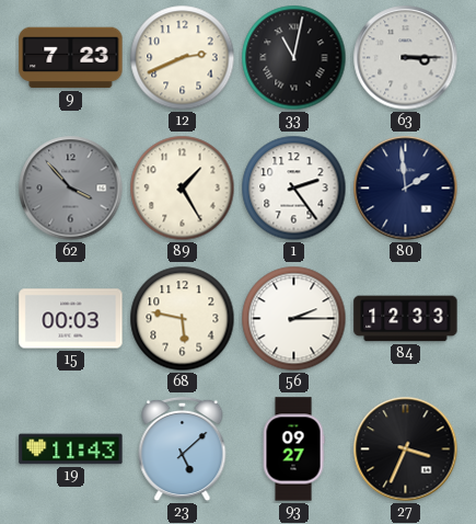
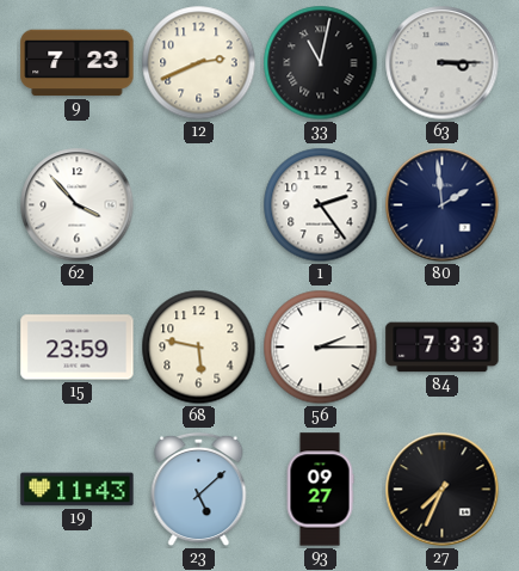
62 dial: grey -> white
89: 1:25 -> none
15: 00:03 -> 23:59
84: 12:33 -> 7:33
27: 3:34 -> 7:34
